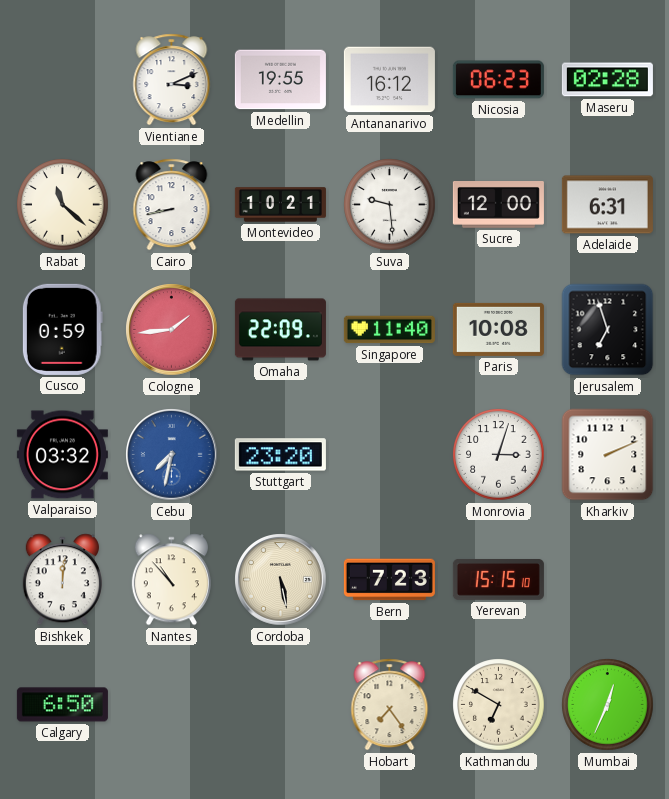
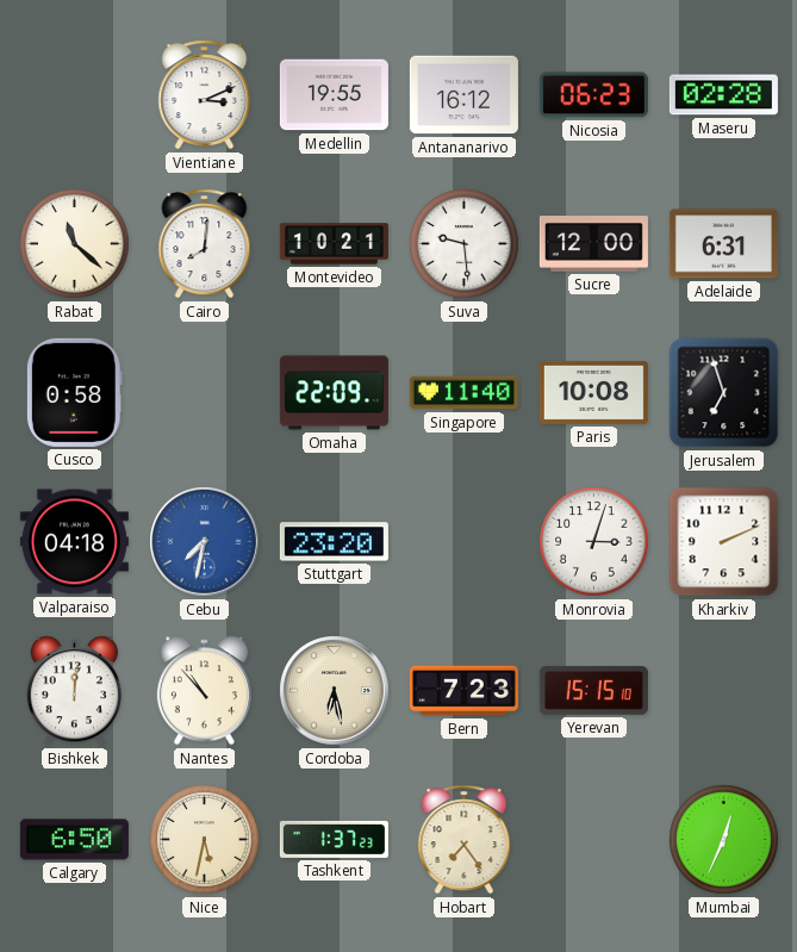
Cairo: 8:43 -> 8:01
Cusco: 0:59 -> 0:58
Cologne: 1:44 -> none
Valparaiso: 03:32 -> 04:18
Cordoba: 5:28 -> 6:28
Nice: none -> 5:32
Tashkent: none -> 1:37
Kathmandu: 6:50 -> none
